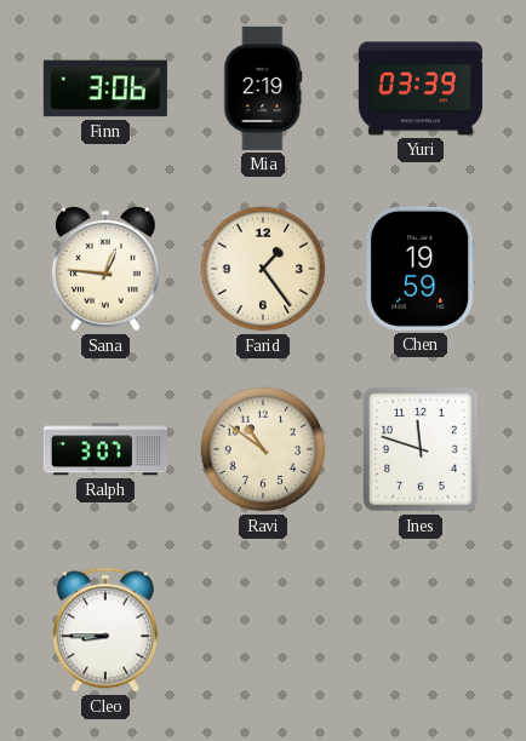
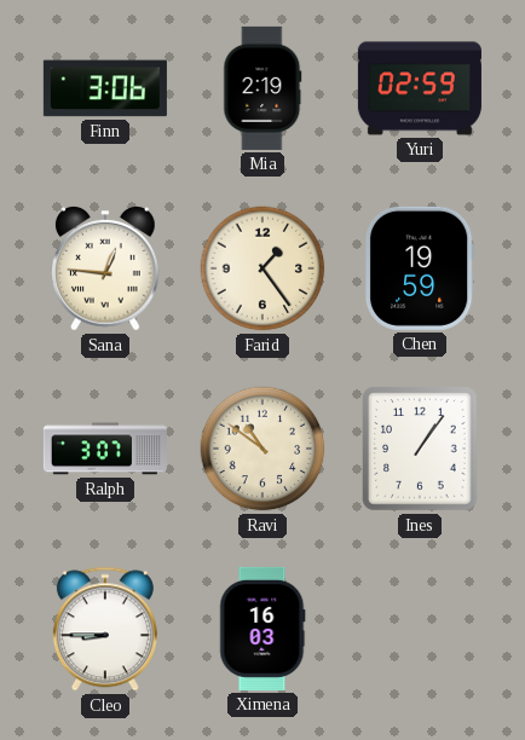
Yuri: 03:39 -> 02:59
Ines: 11:48 -> 1:06
Ximena: none -> 16:03
